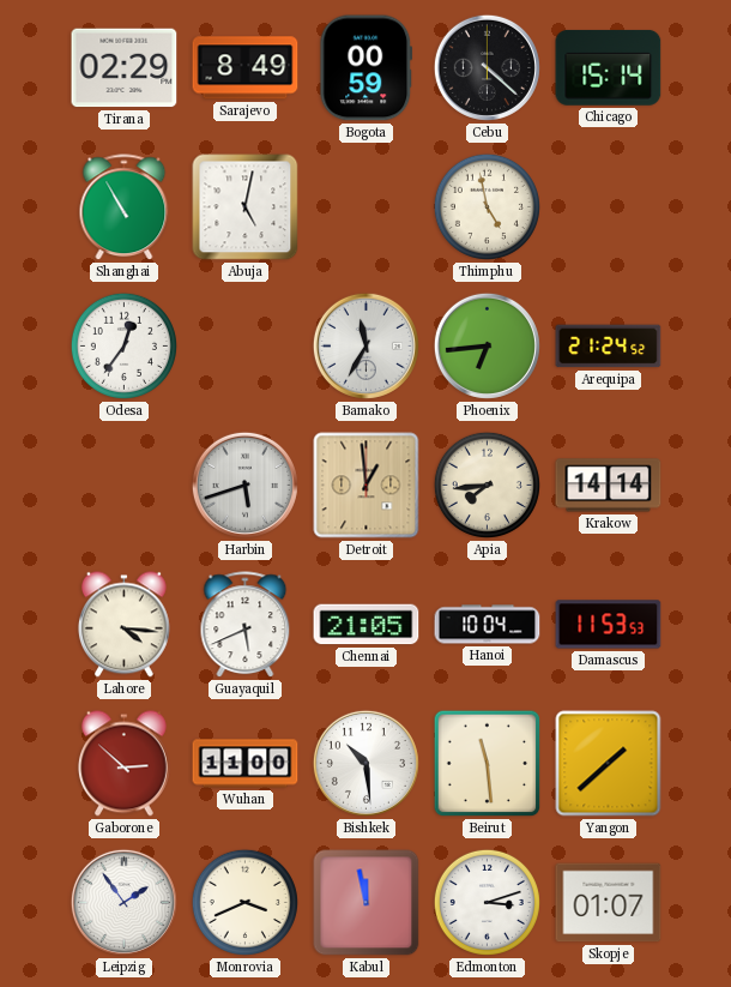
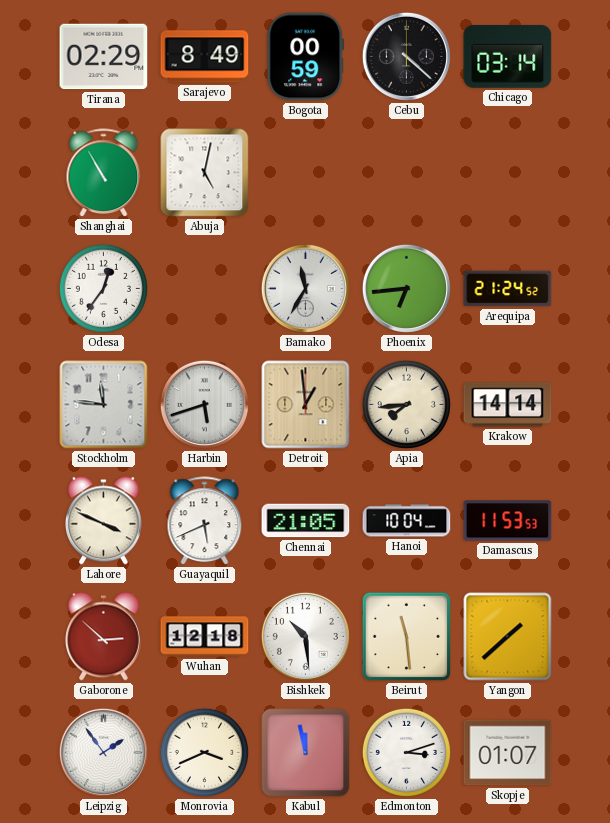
Chicago: 15:14 -> 03:14
Thimphu: 4:58 -> none
Stockholm: none -> 11:46
Lahore: 4:16 -> 3:49
Wuhan: 11:00 -> 12:18
